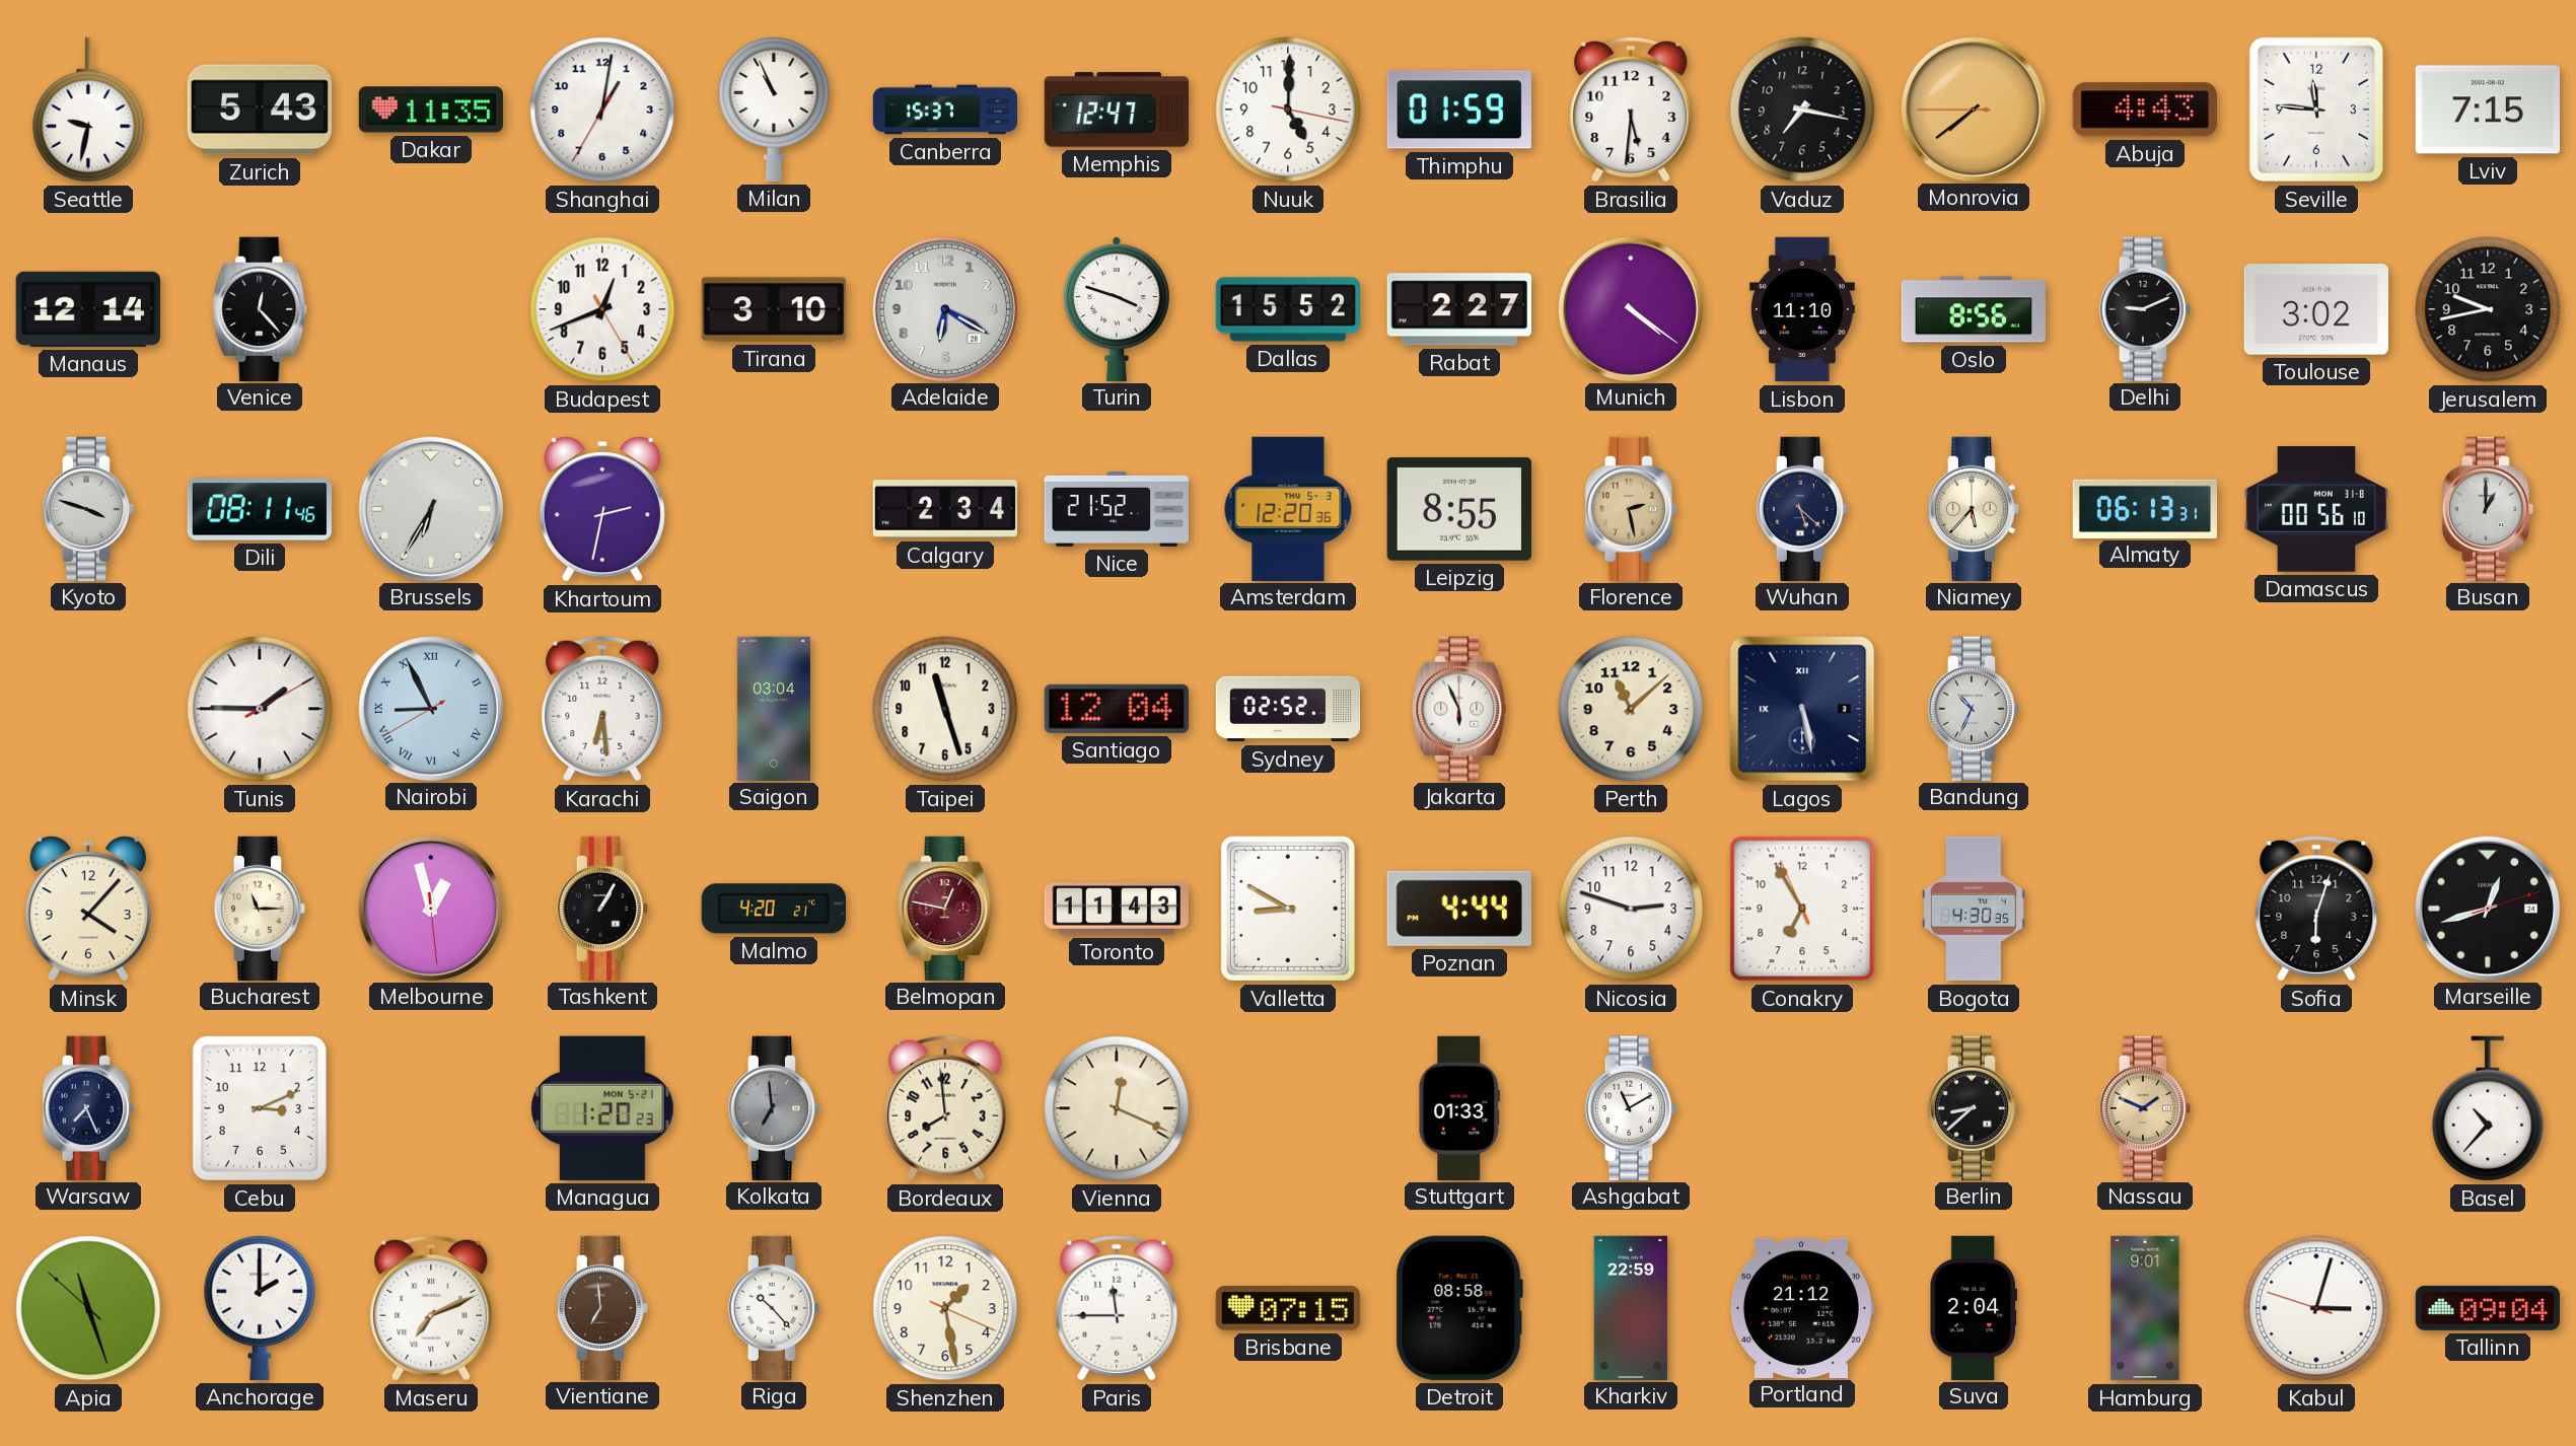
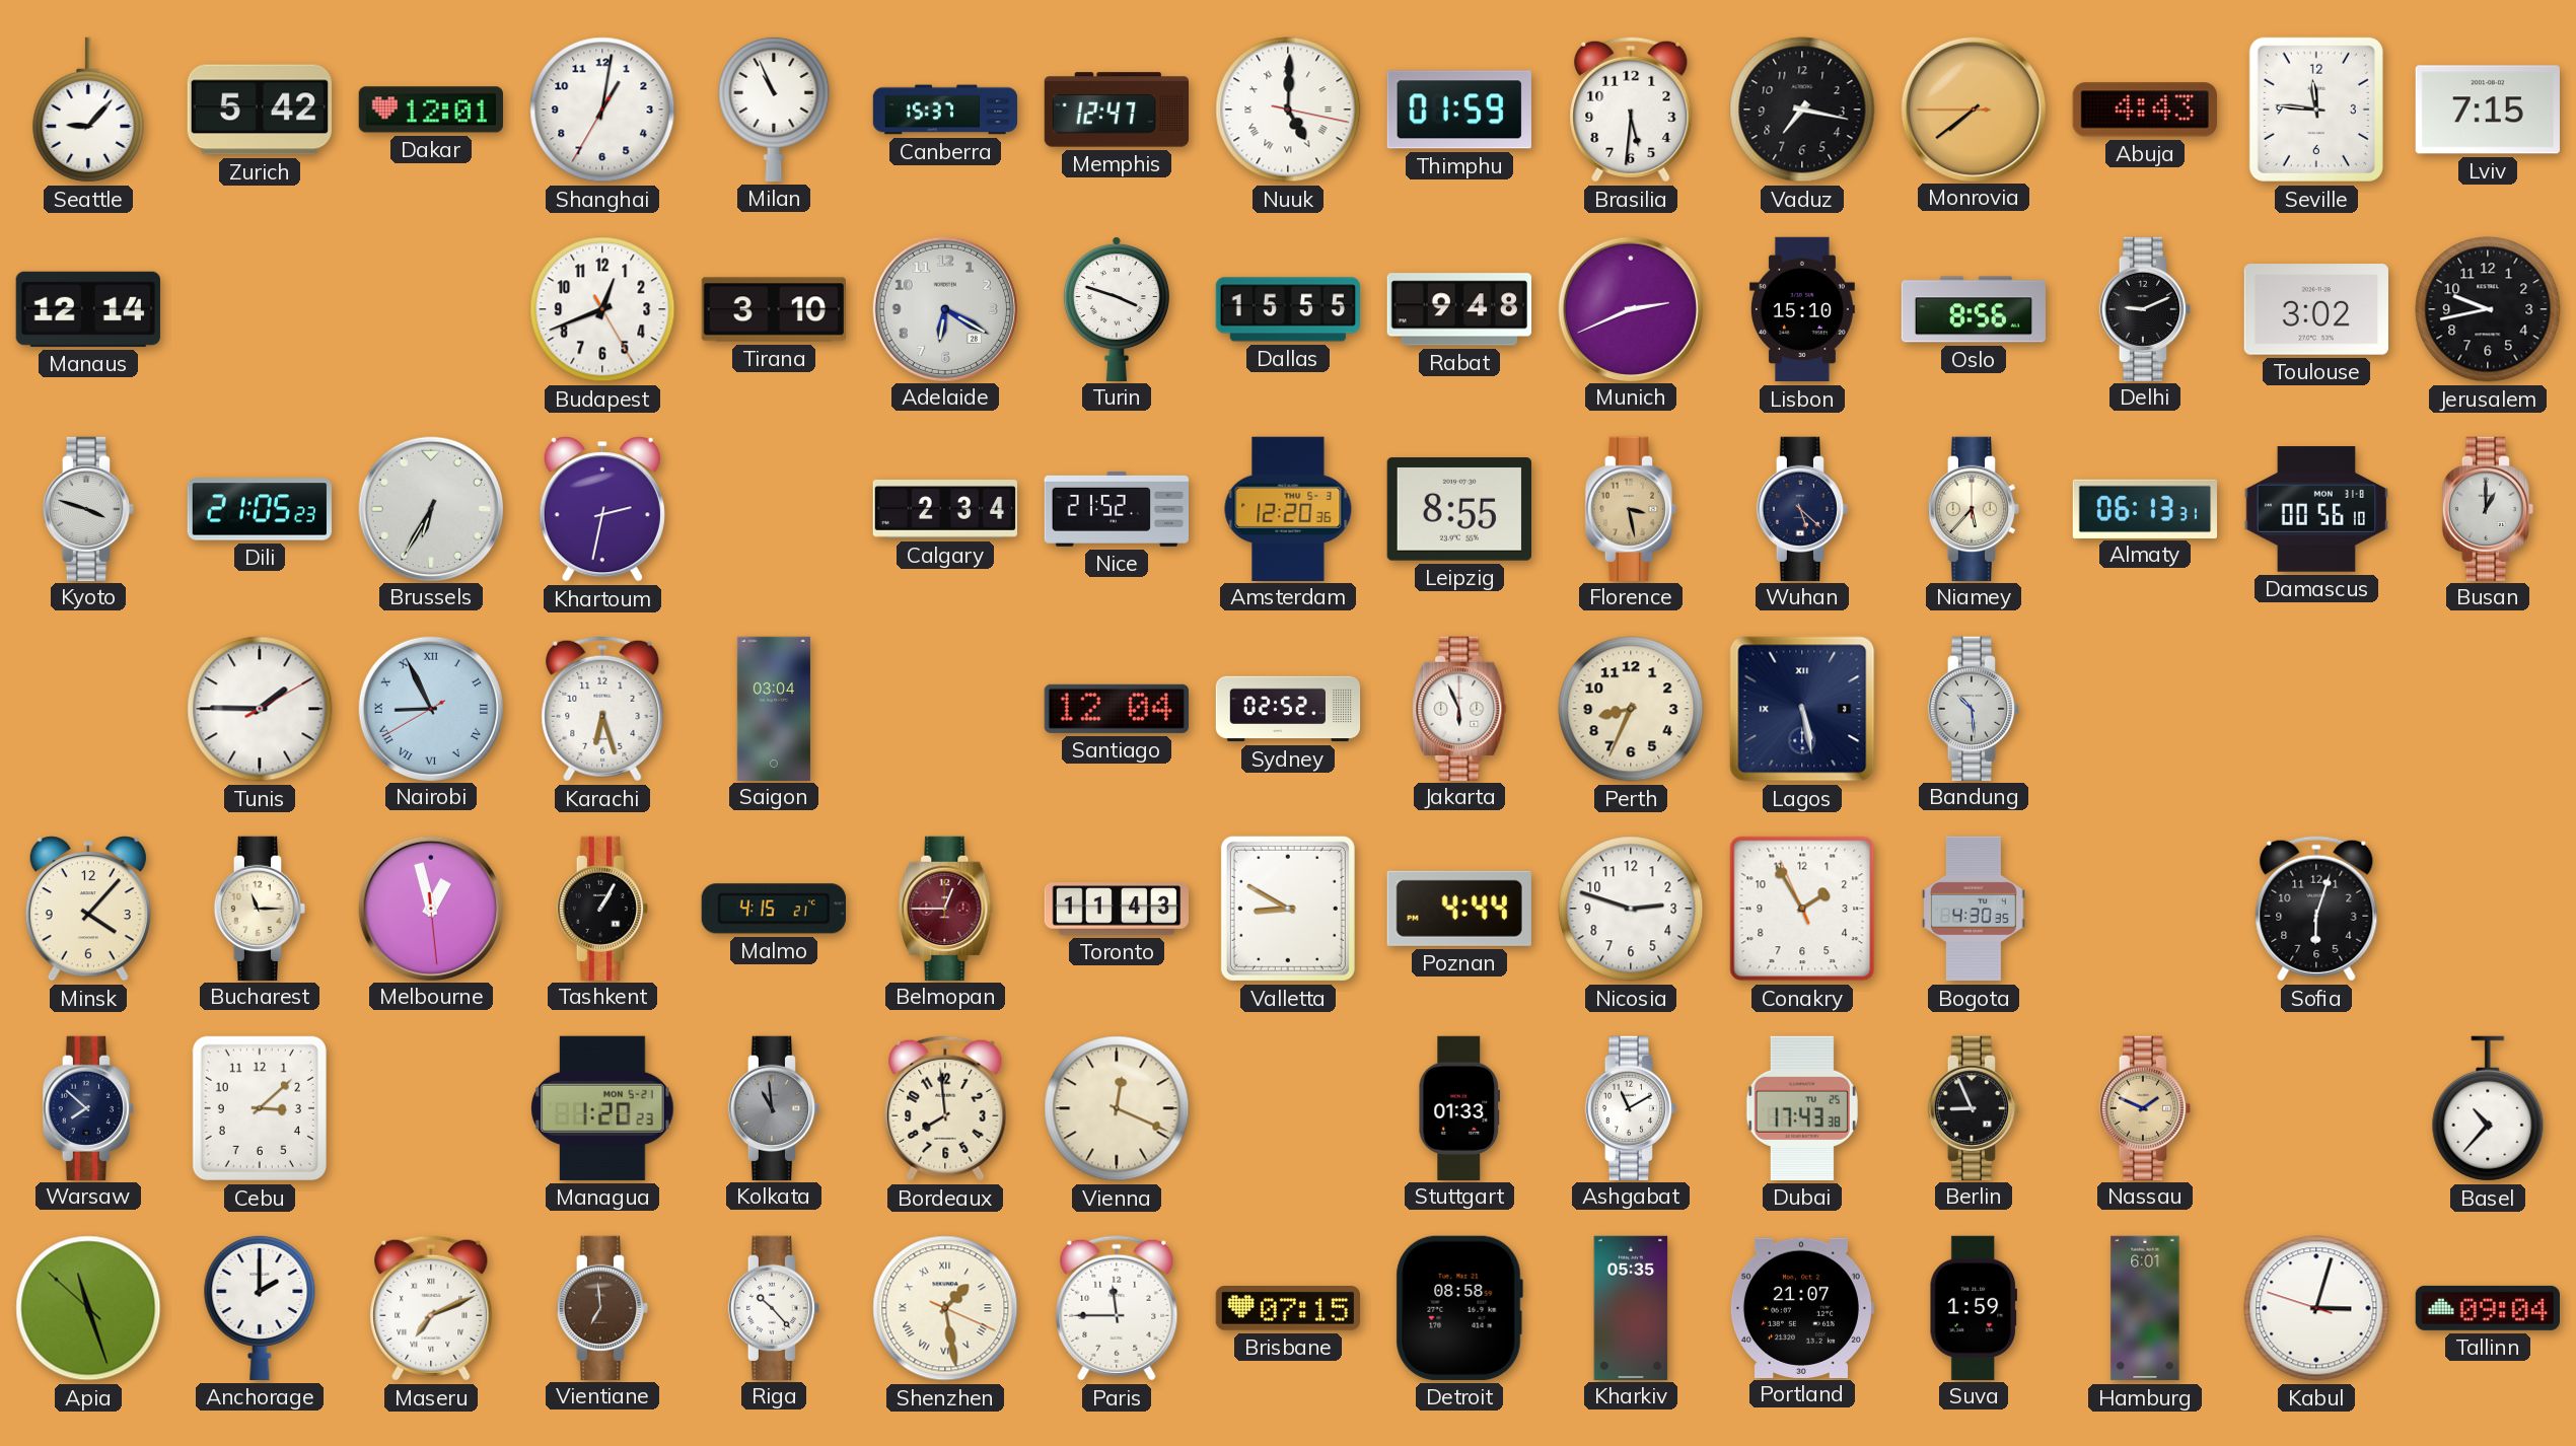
Seattle: 9:32 -> 9:07
Zurich: 5:43 -> 5:42
Dakar: 11:35 -> 12:01
Nuuk numerals: Arabic -> Roman
Venice: 12:23 -> none
Dallas: 15:52 -> 15:55
Rabat: 2:27 -> 9:48
Munich: 4:21 -> 2:41
Lisbon: 11:10 -> 15:10
Dili: 08:11 -> 21:05
Florence: 2:28 -> 3:28
Karachi: 6:29 -> 6:27
Taipei: 11:27 -> none
Perth: 11:08 -> 8:34
Bandung: 10:34 -> 10:29
Malmo: 4:20 -> 4:15
Belmopan: 12:47 -> 12:45
Conakry: 6:54 -> 1:54
Marseille: 12:42 -> none
Warsaw: 7:26 -> 7:52
Cebu: 3:11 -> 3:08
Kolkata: 6:59 -> 10:59
Dubai: none -> 17:43
Berlin: 8:38 -> 8:56
Shenzhen numerals: Arabic -> Roman
Kharkiv: 22:59 -> 05:35
Portland: 21:12 -> 21:07
Suva: 2:04 -> 1:59
Hamburg: 9:01 -> 6:01
